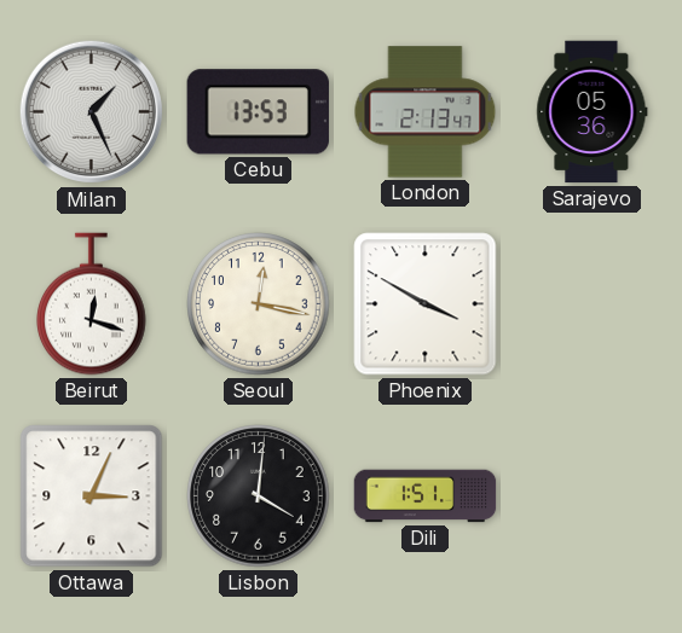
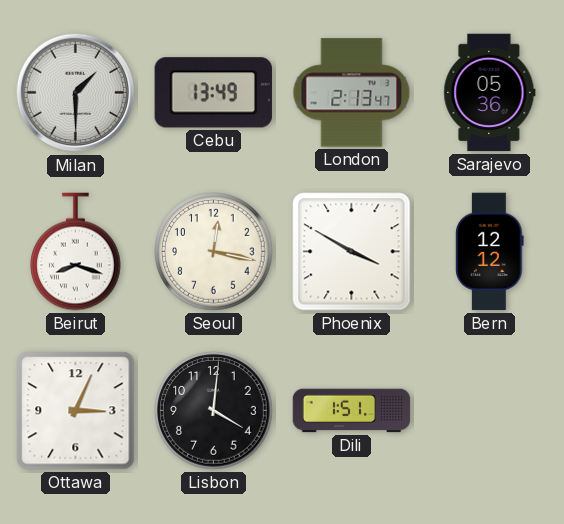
Milan: 1:26 -> 1:30
Cebu: 13:53 -> 13:49
Beirut: 12:18 -> 8:18
Bern: none -> 12:12
